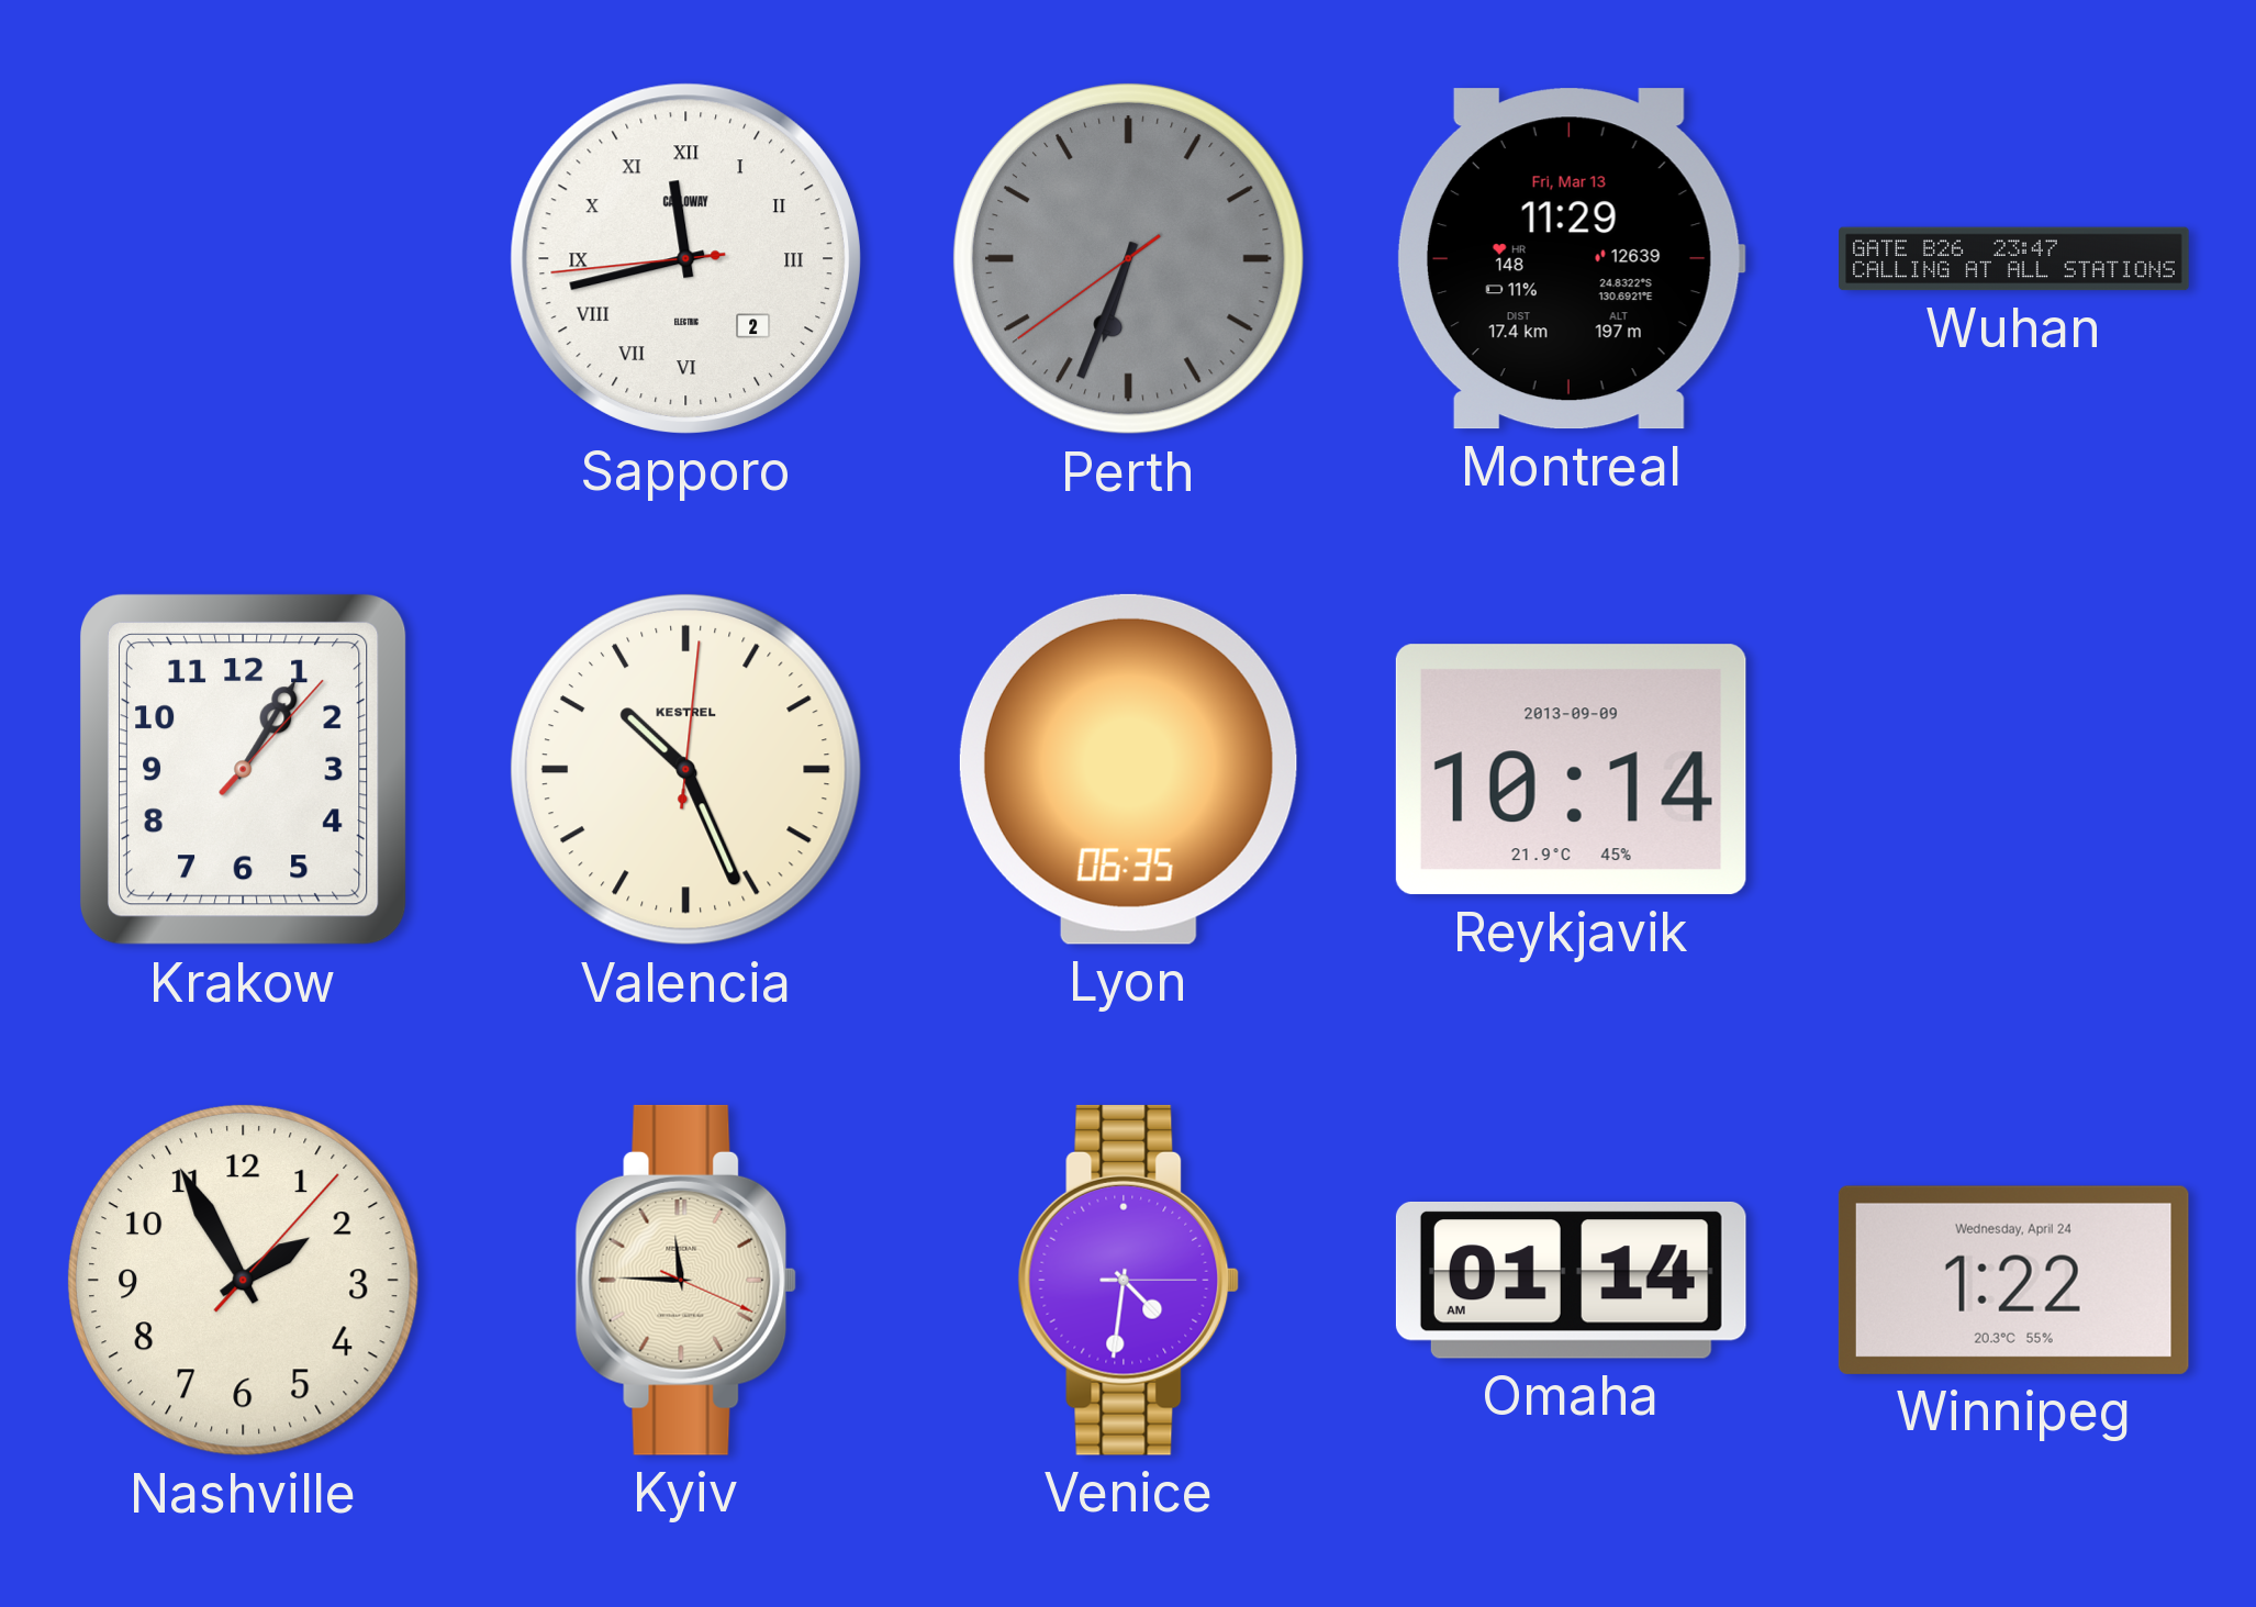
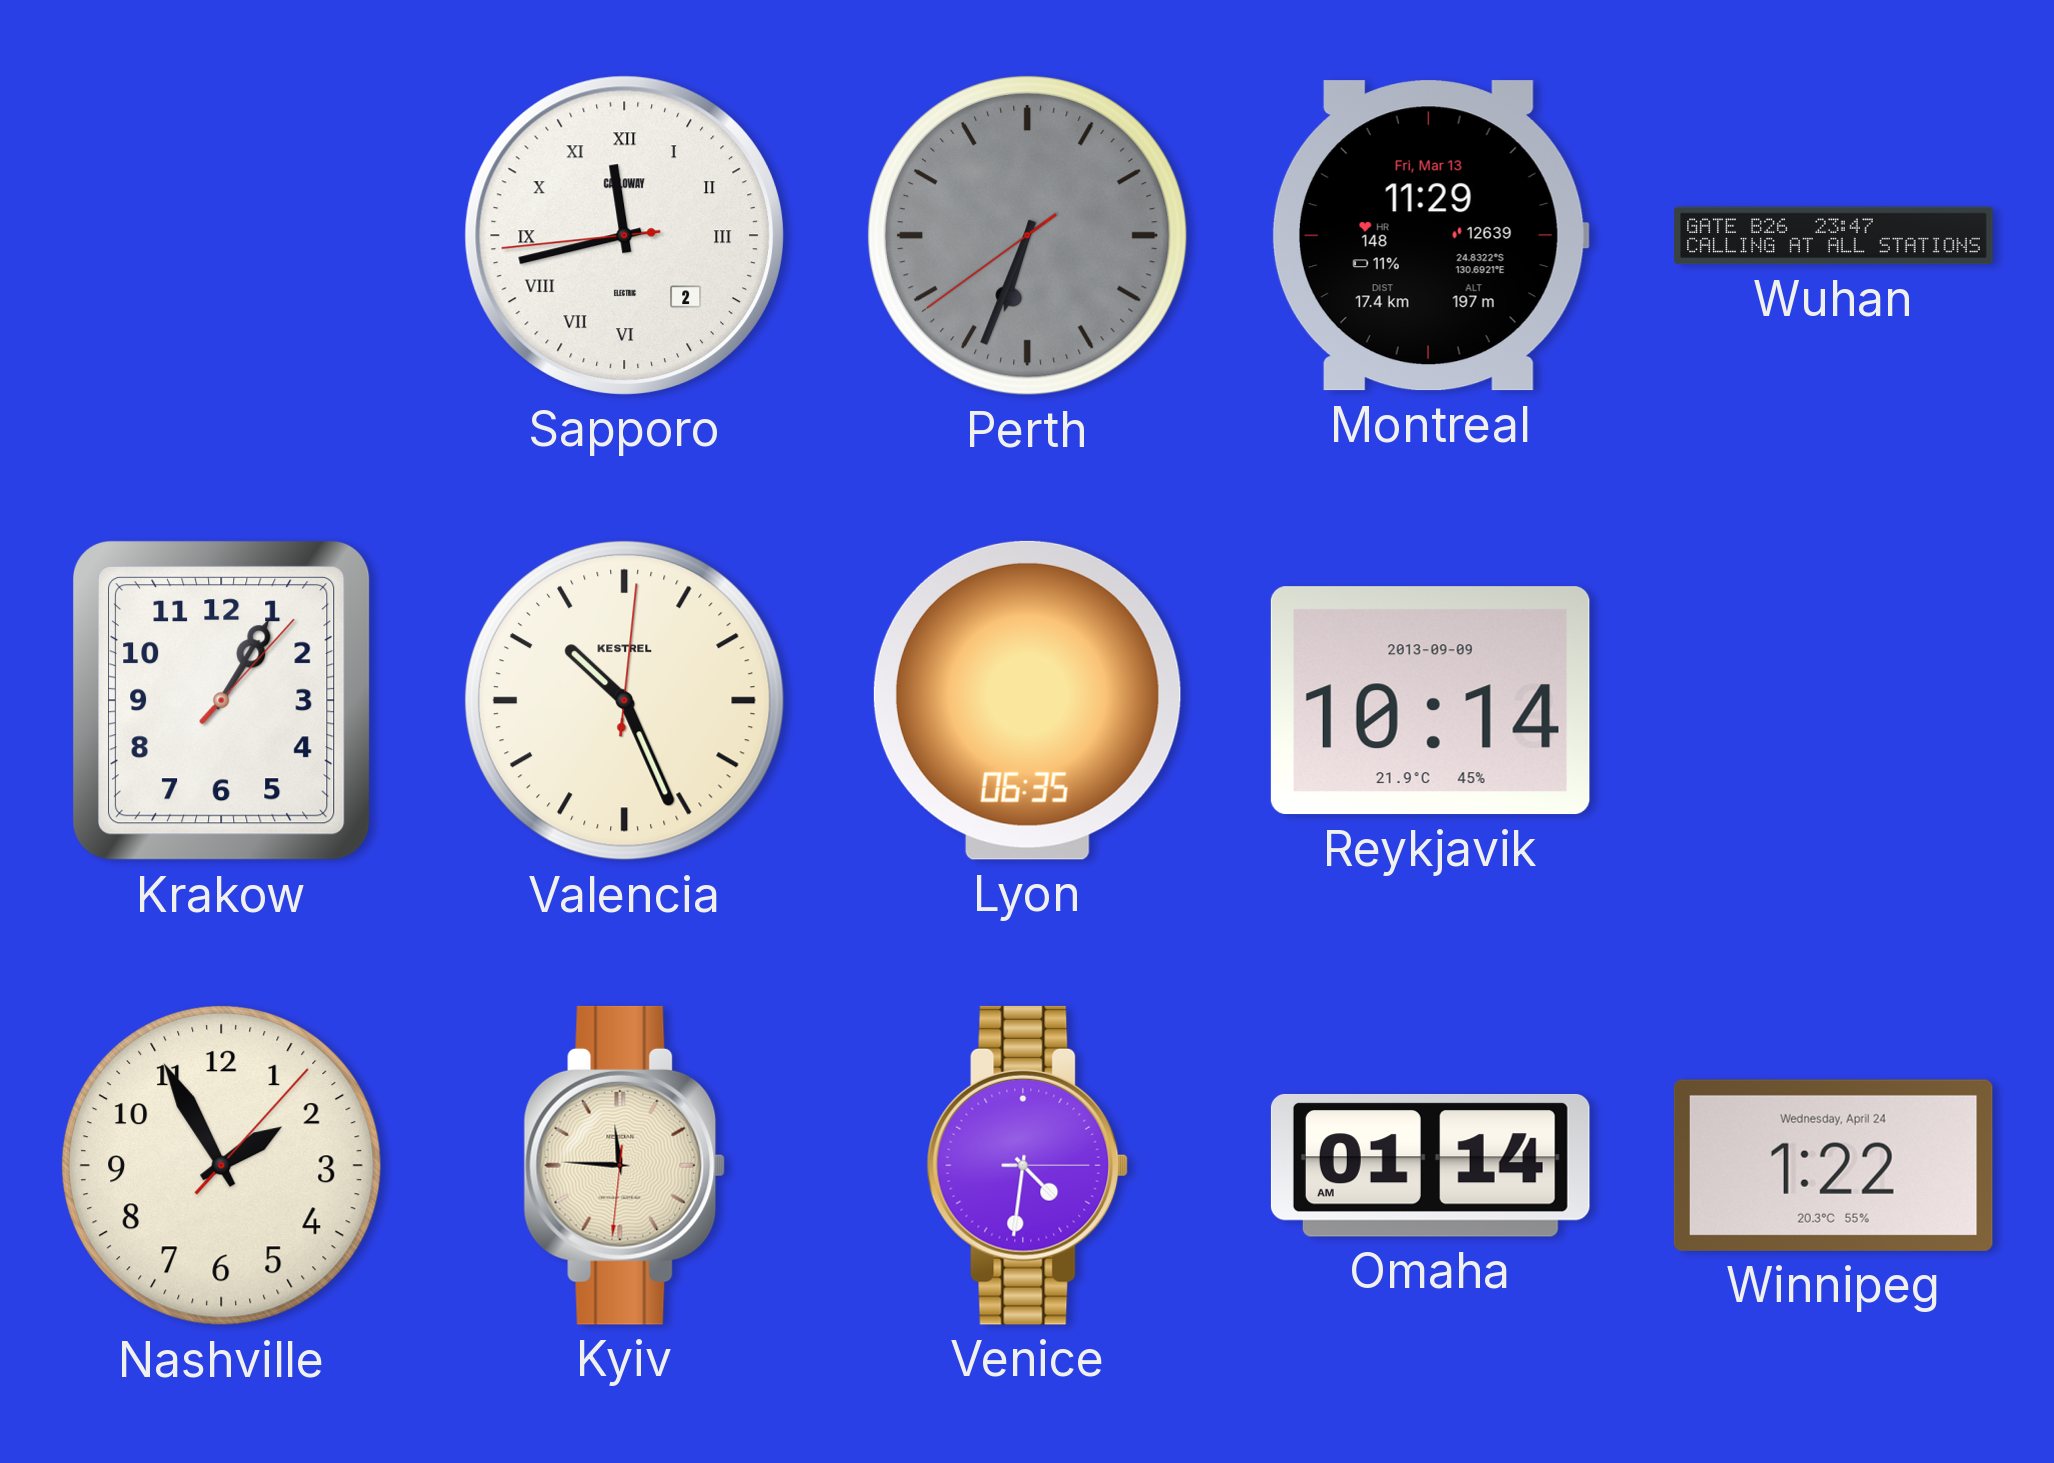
Kyiv: 11:45:19 -> 11:45:31
